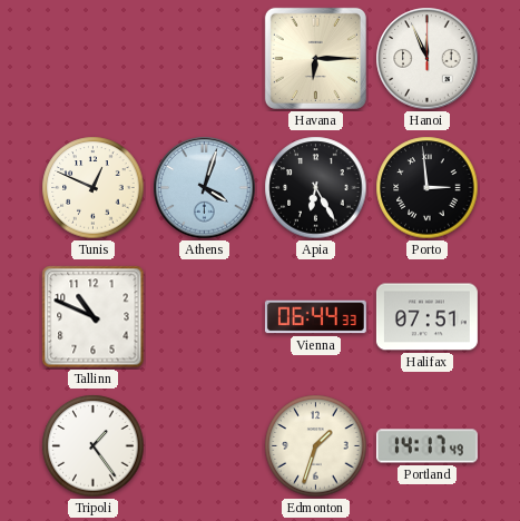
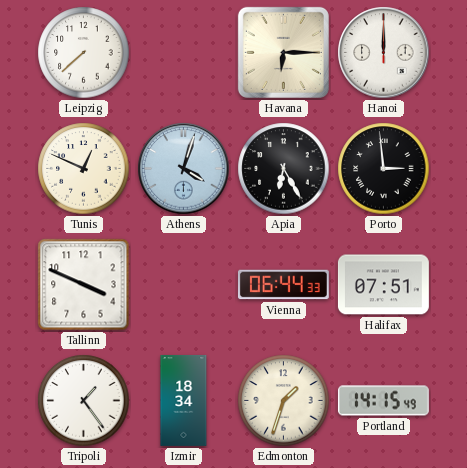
Leipzig: none -> 7:38
Hanoi: 11:56 -> 12:00
Tallinn: 10:49 -> 3:49
Izmir: none -> 18:34
Portland: 14:17 -> 14:15
